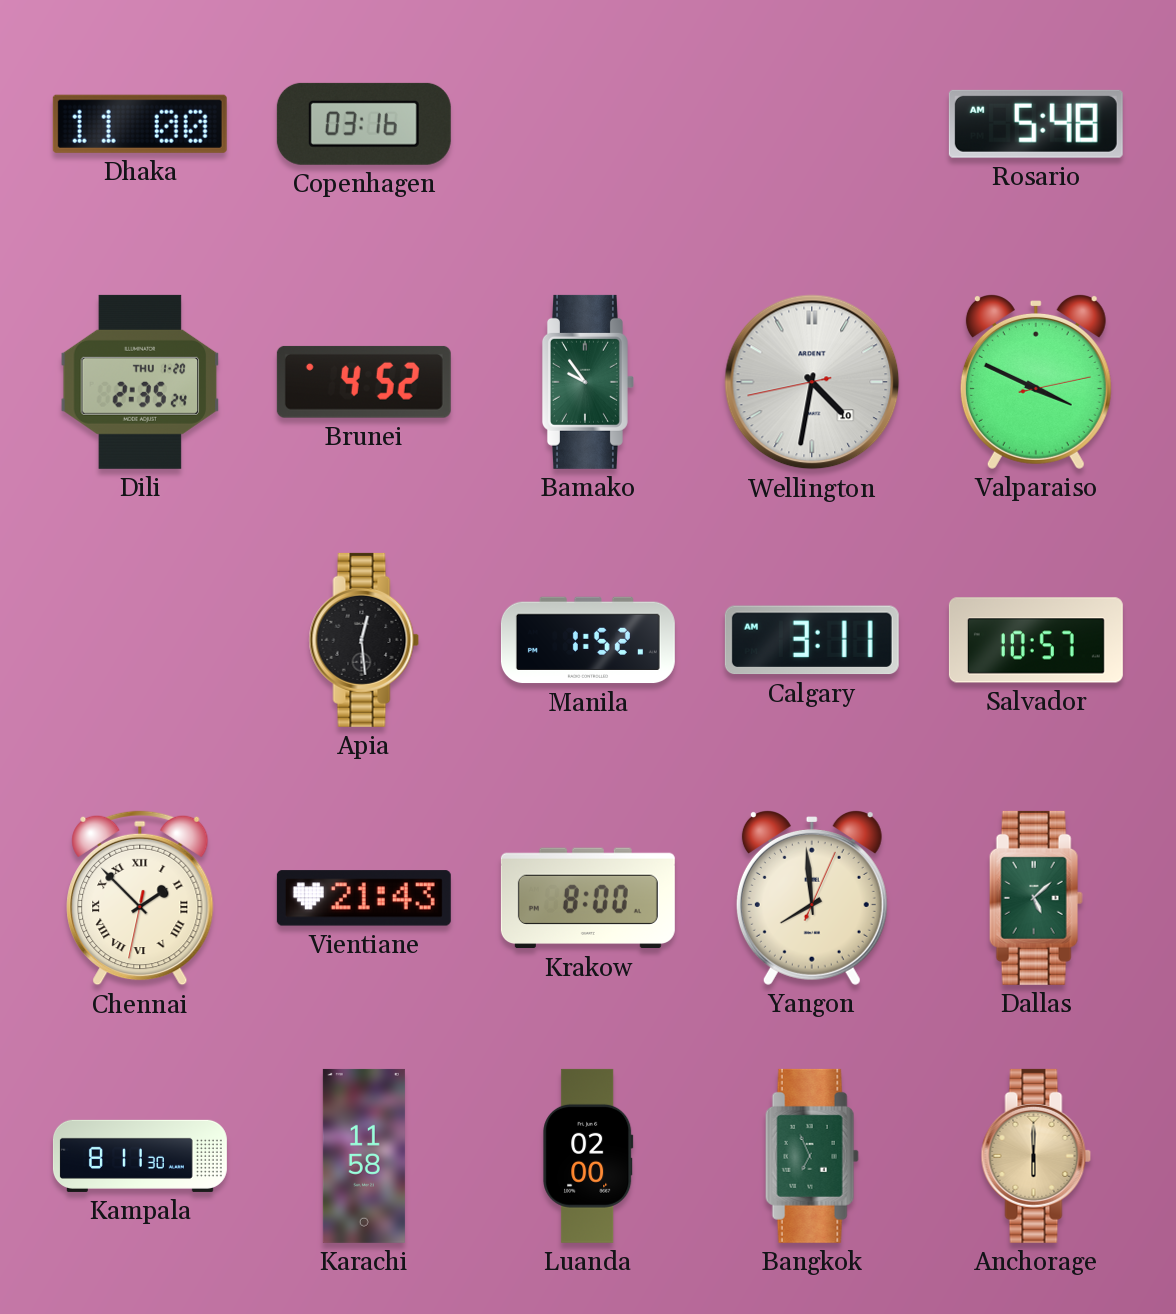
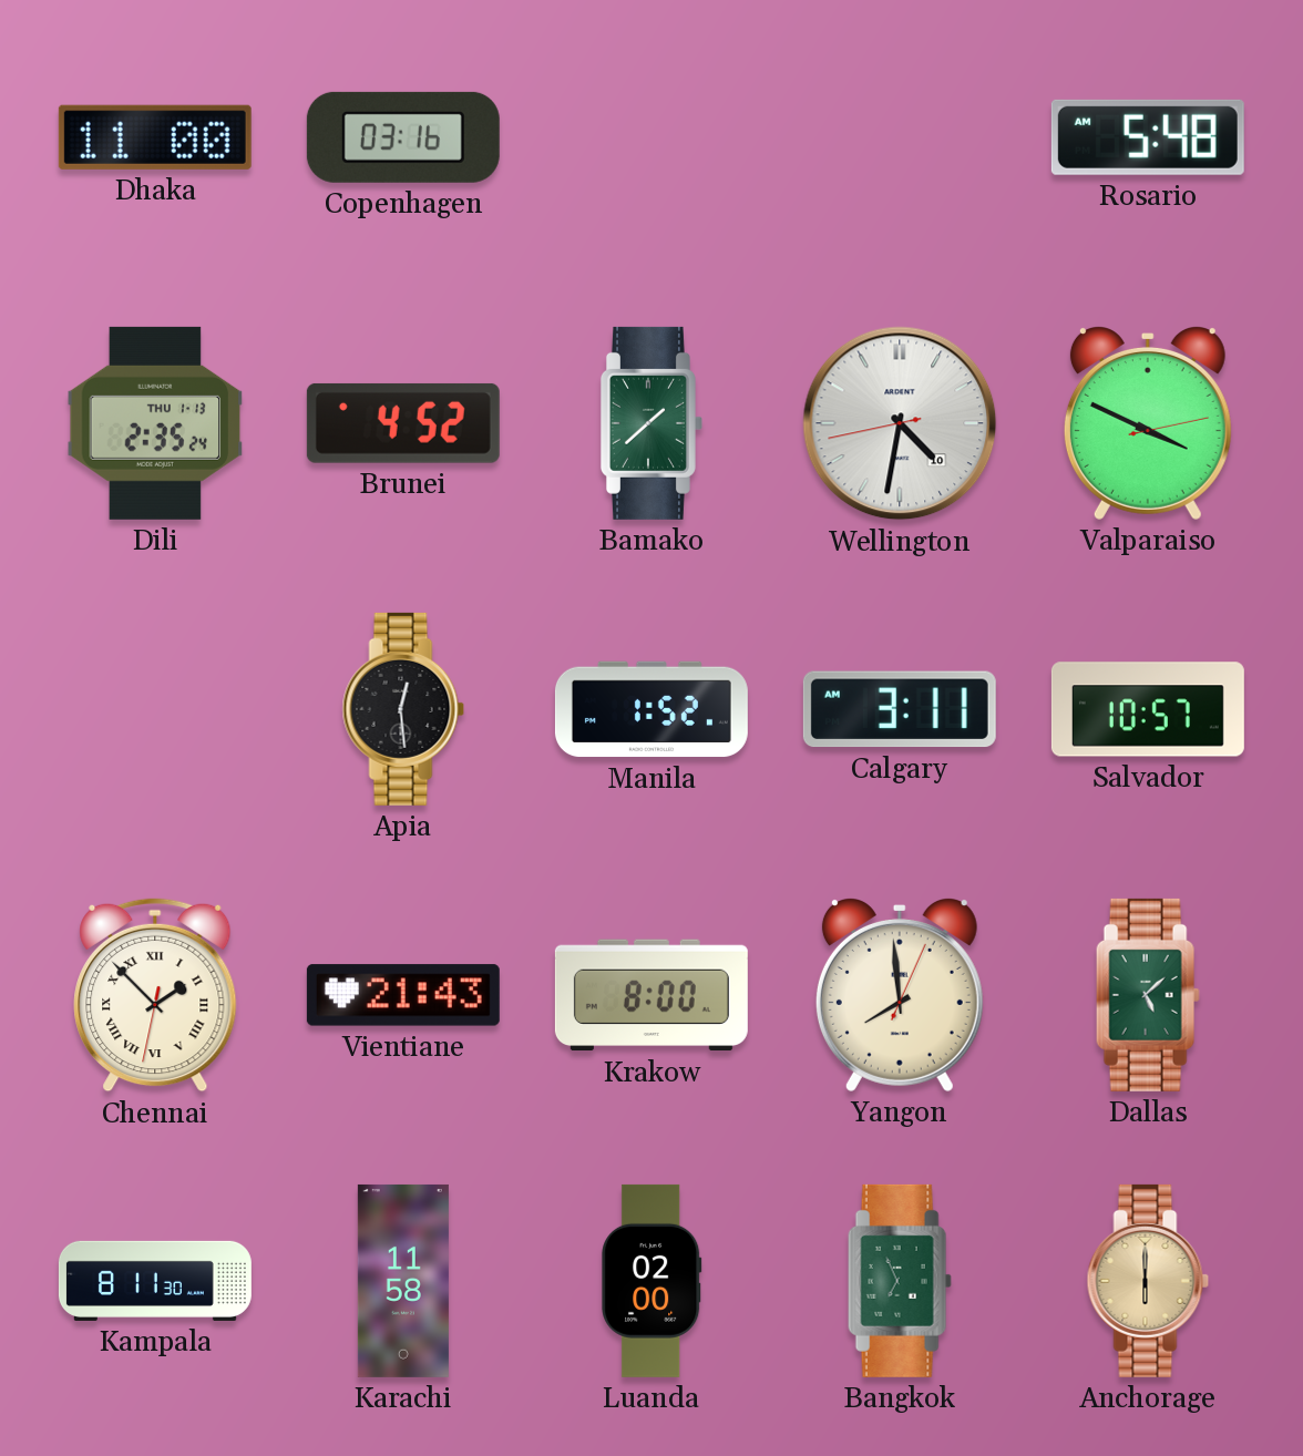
Dili date: THU 1-20 -> THU 1-13
Bamako: 9:54 -> 1:38
